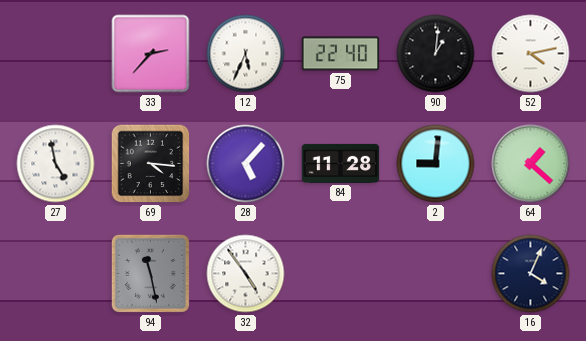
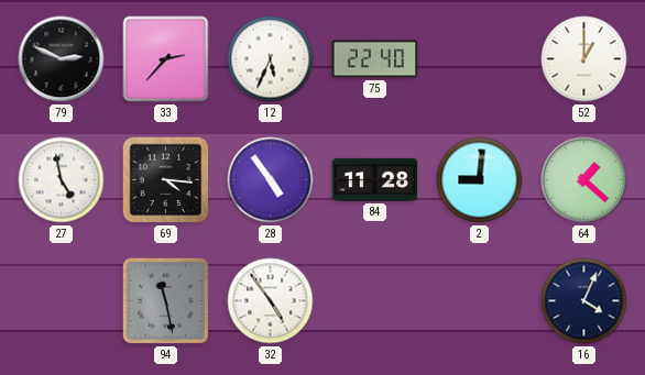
79: none -> 2:49
90: 1:01 -> none
52: 4:13 -> 1:00
28: 5:07 -> 4:54
